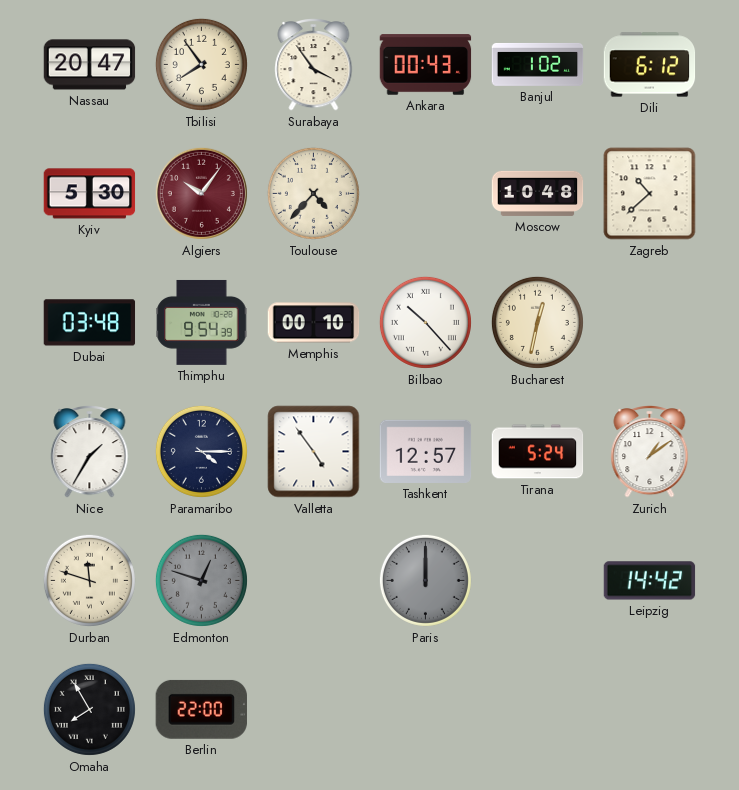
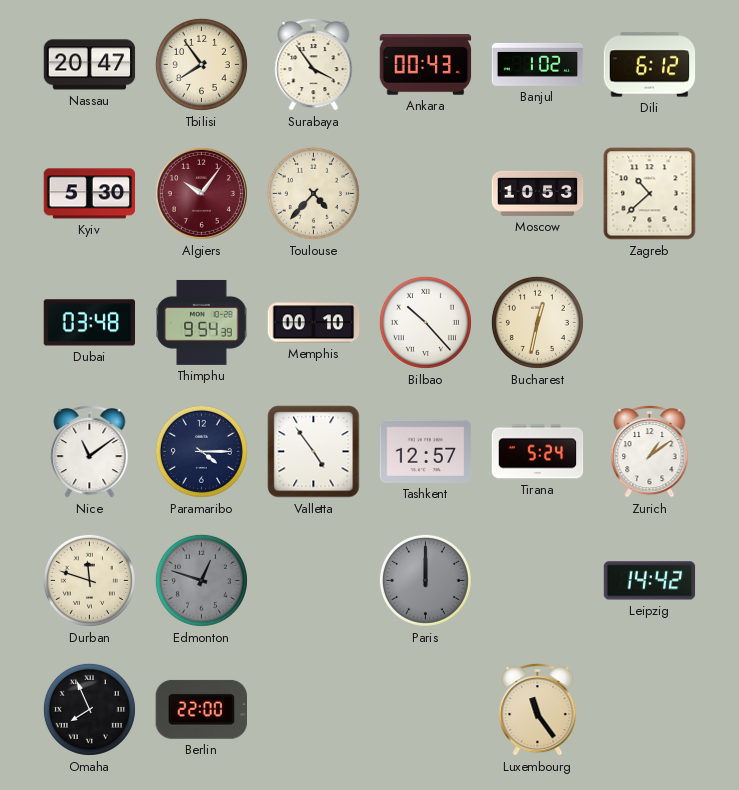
Moscow: 10:48 -> 10:53
Nice: 1:35 -> 11:09
Omaha: 7:55 -> 7:56
Luxembourg: none -> 11:24
